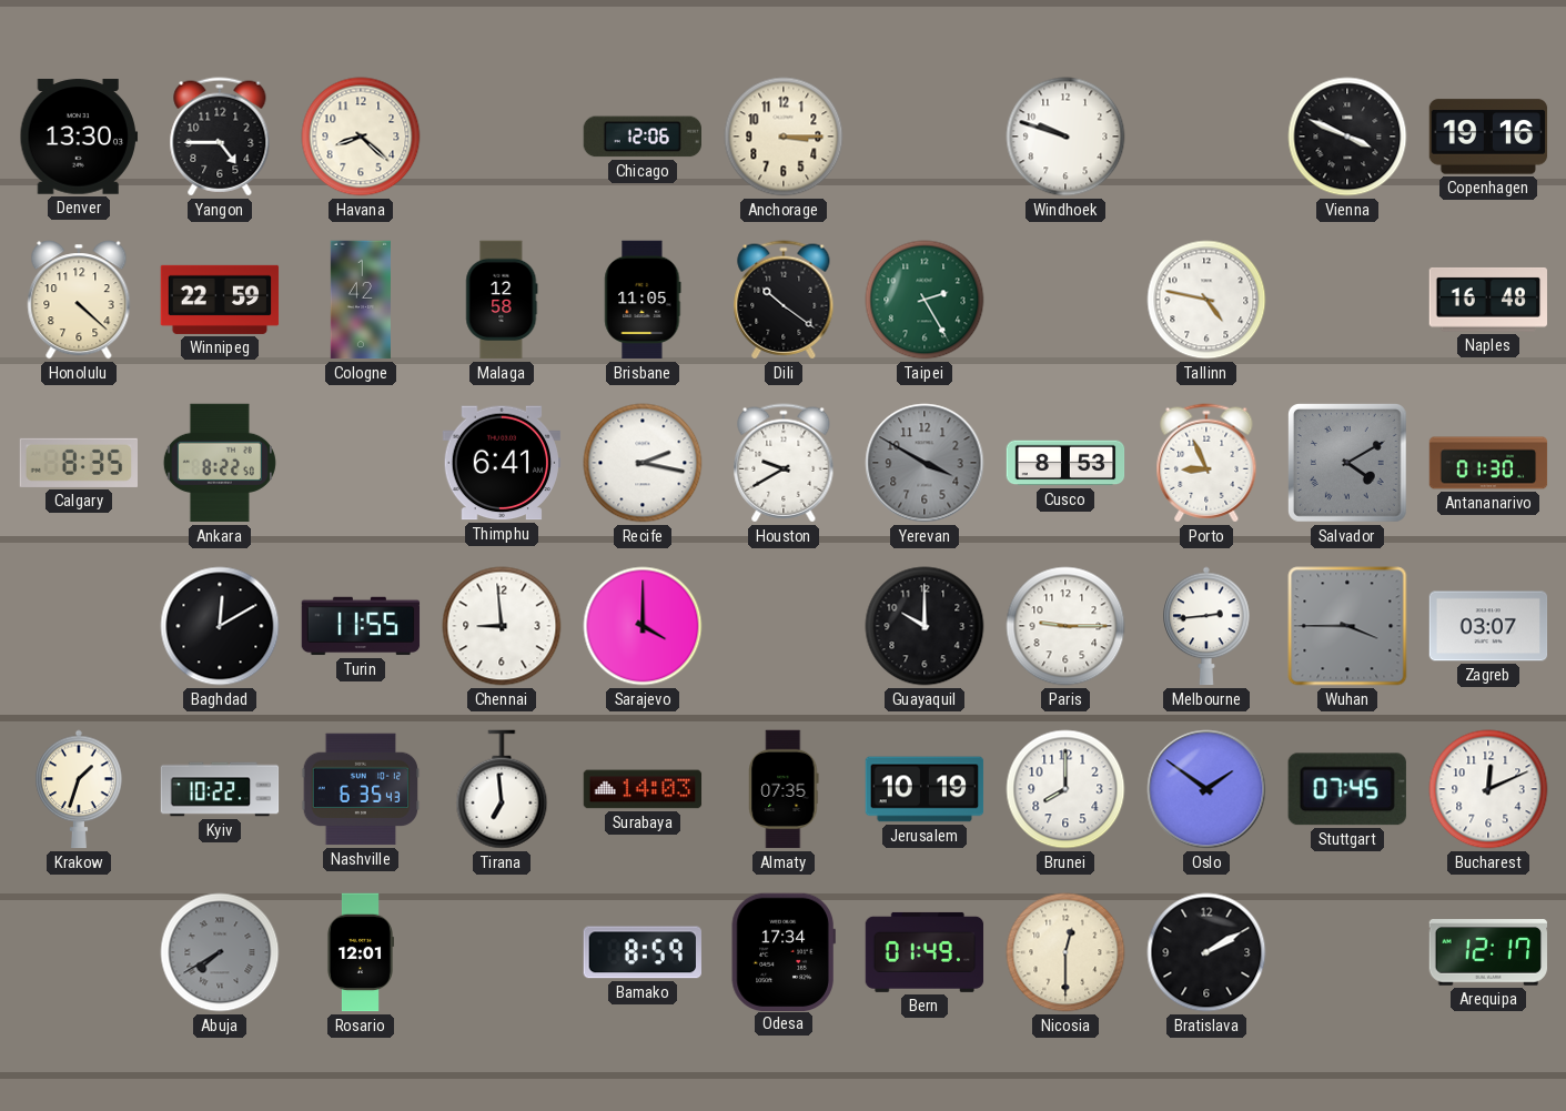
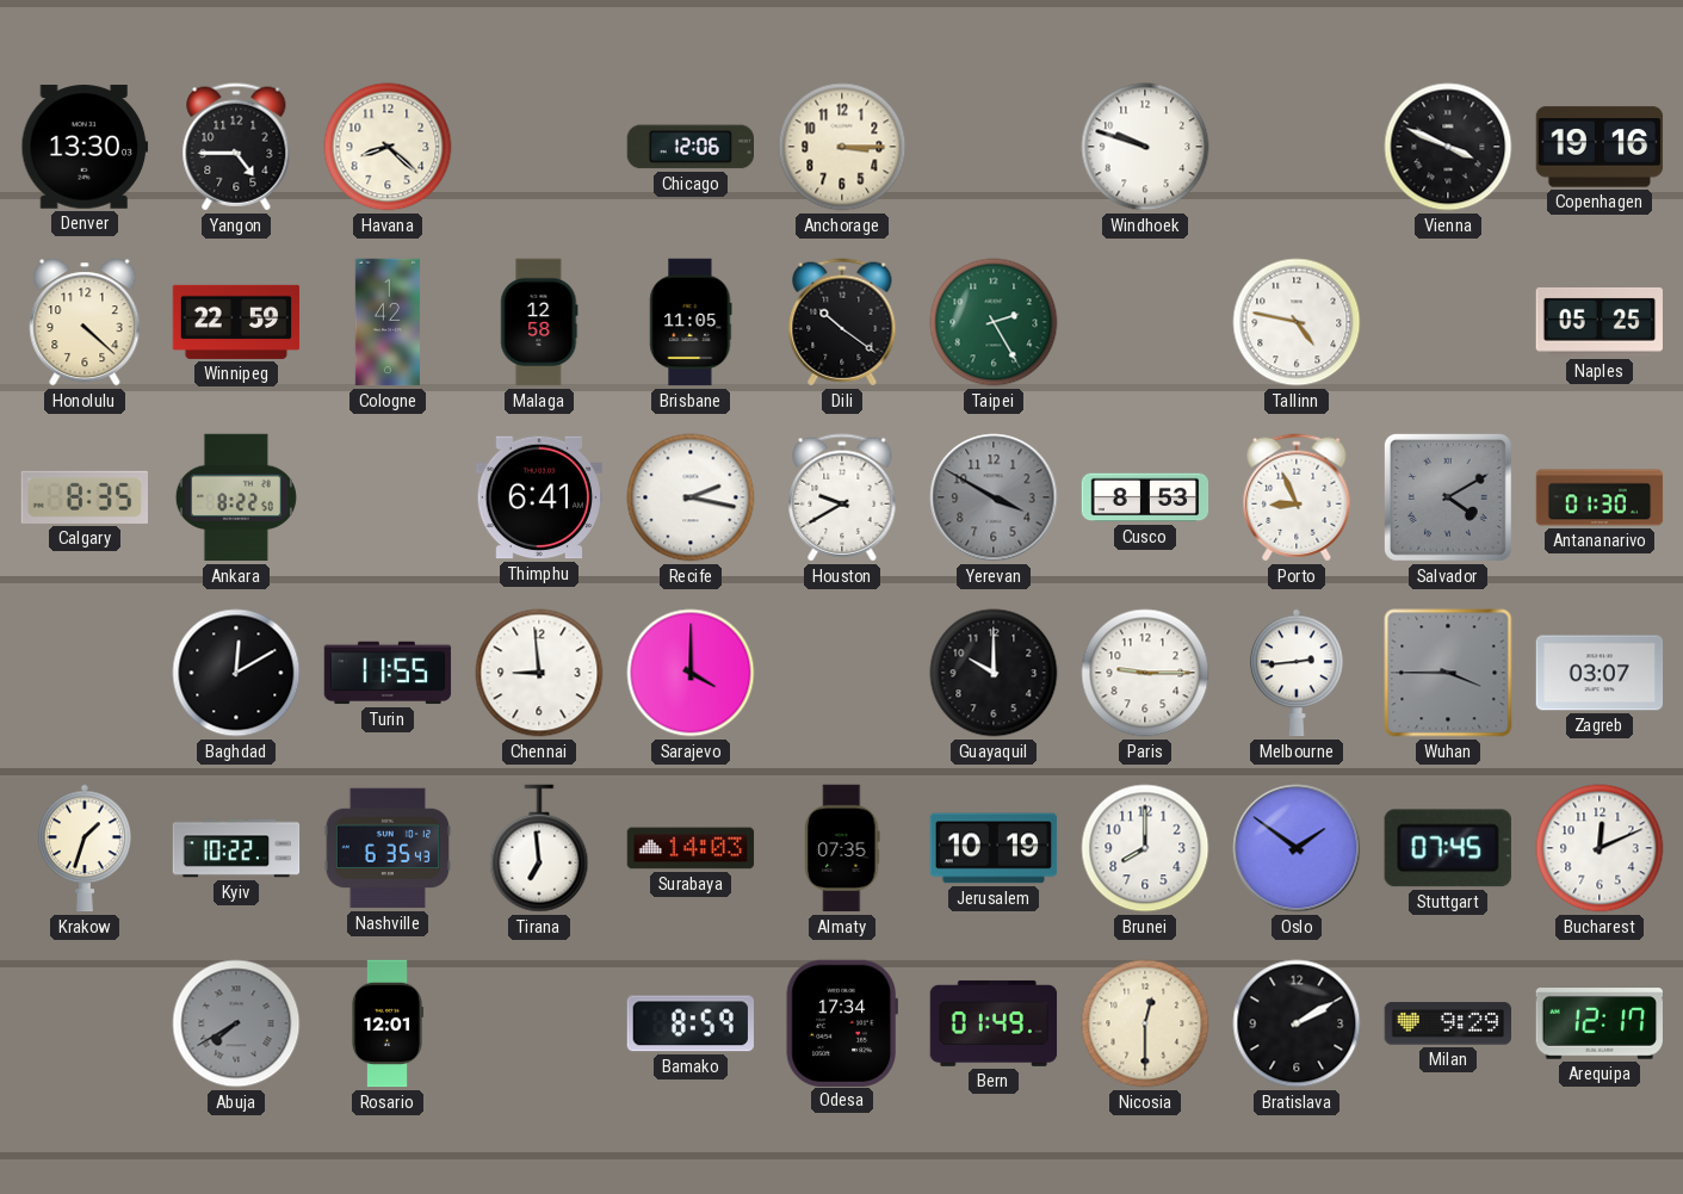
Naples: 16:48 -> 05:25
Milan: none -> 9:29
